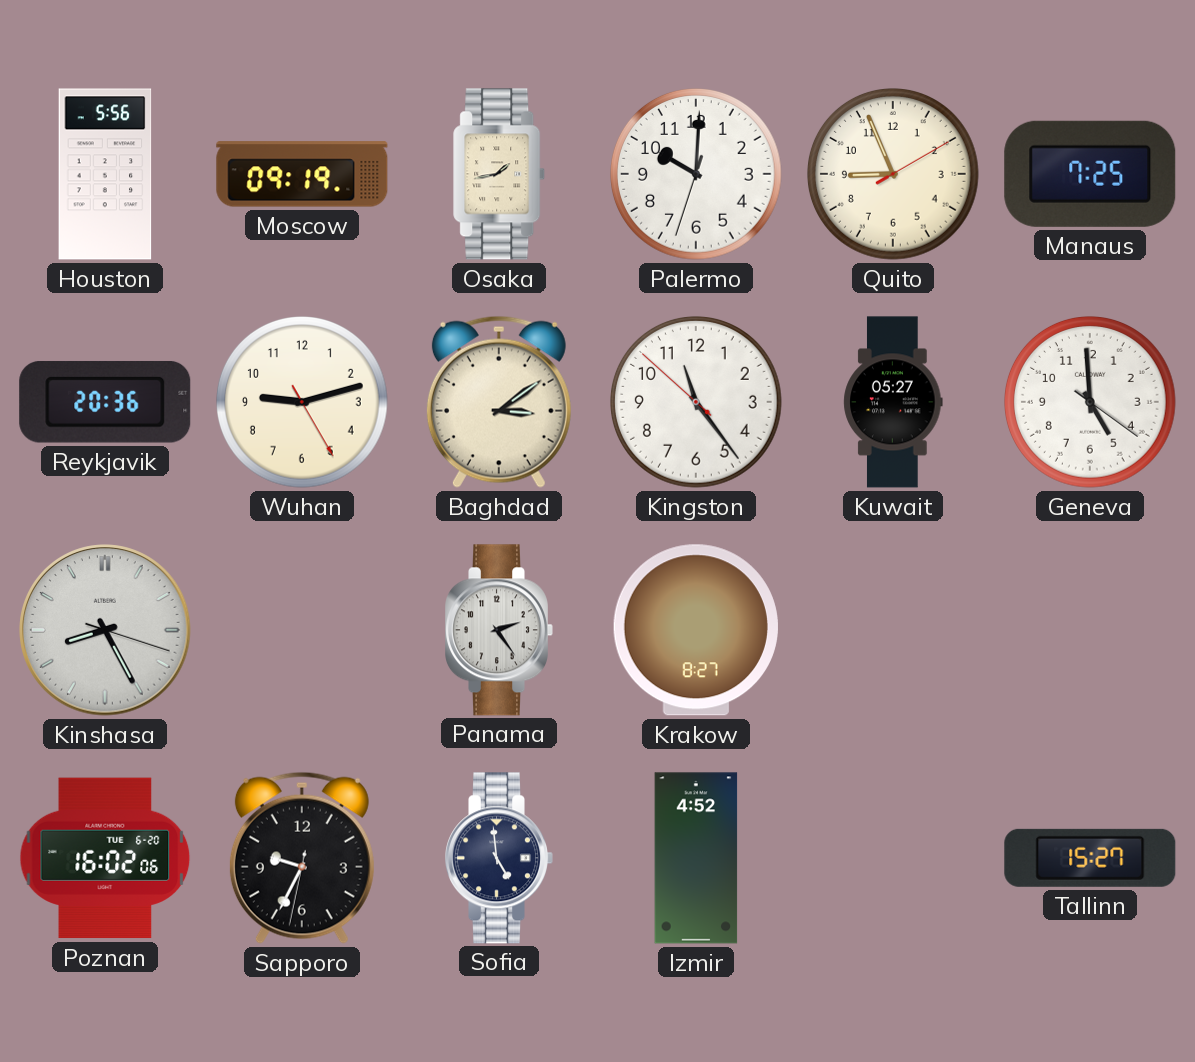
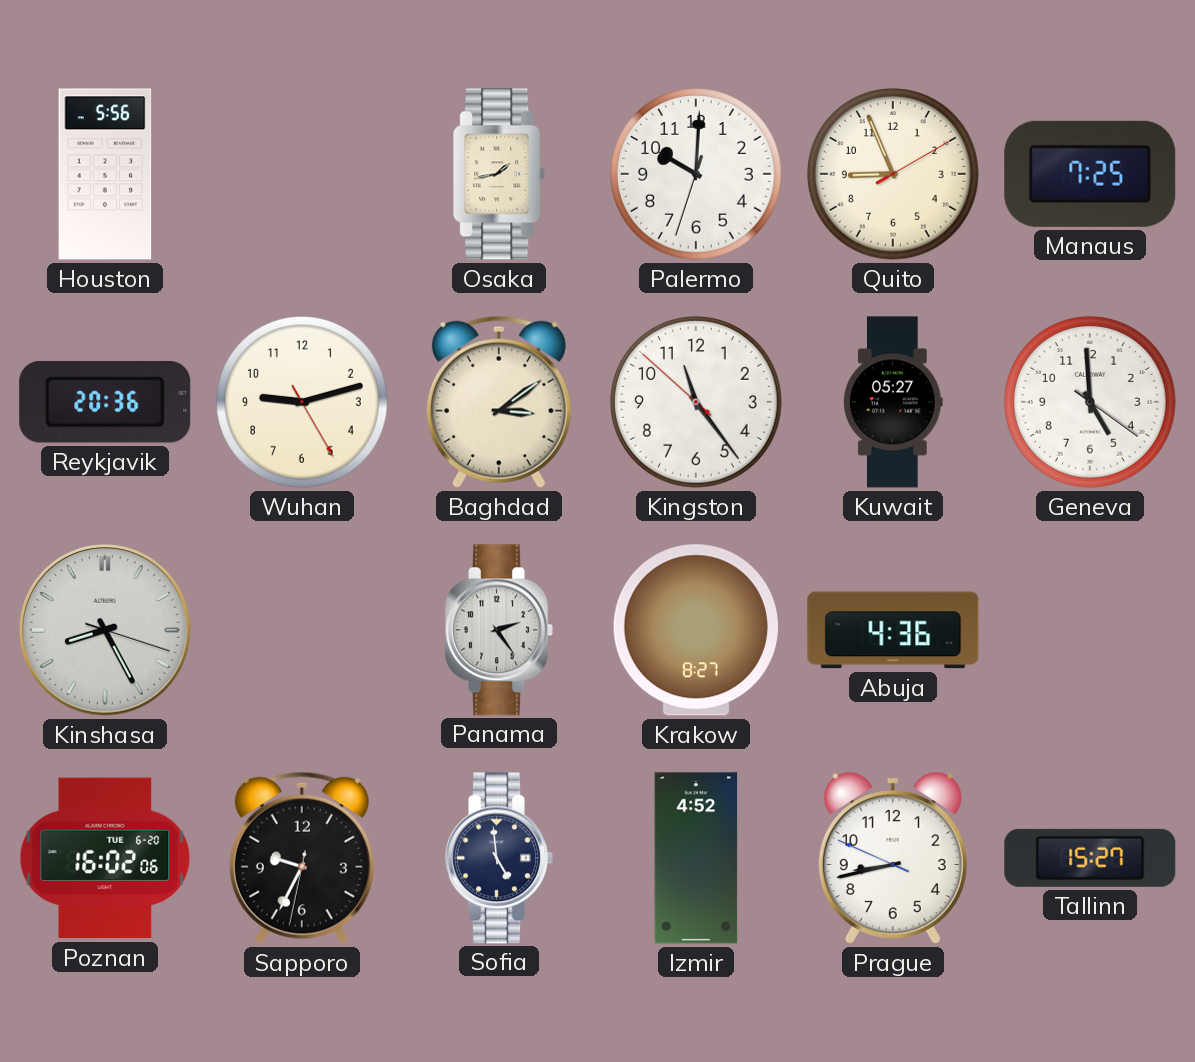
Moscow: 09:19 -> none
Abuja: none -> 4:36
Prague: none -> 8:42
